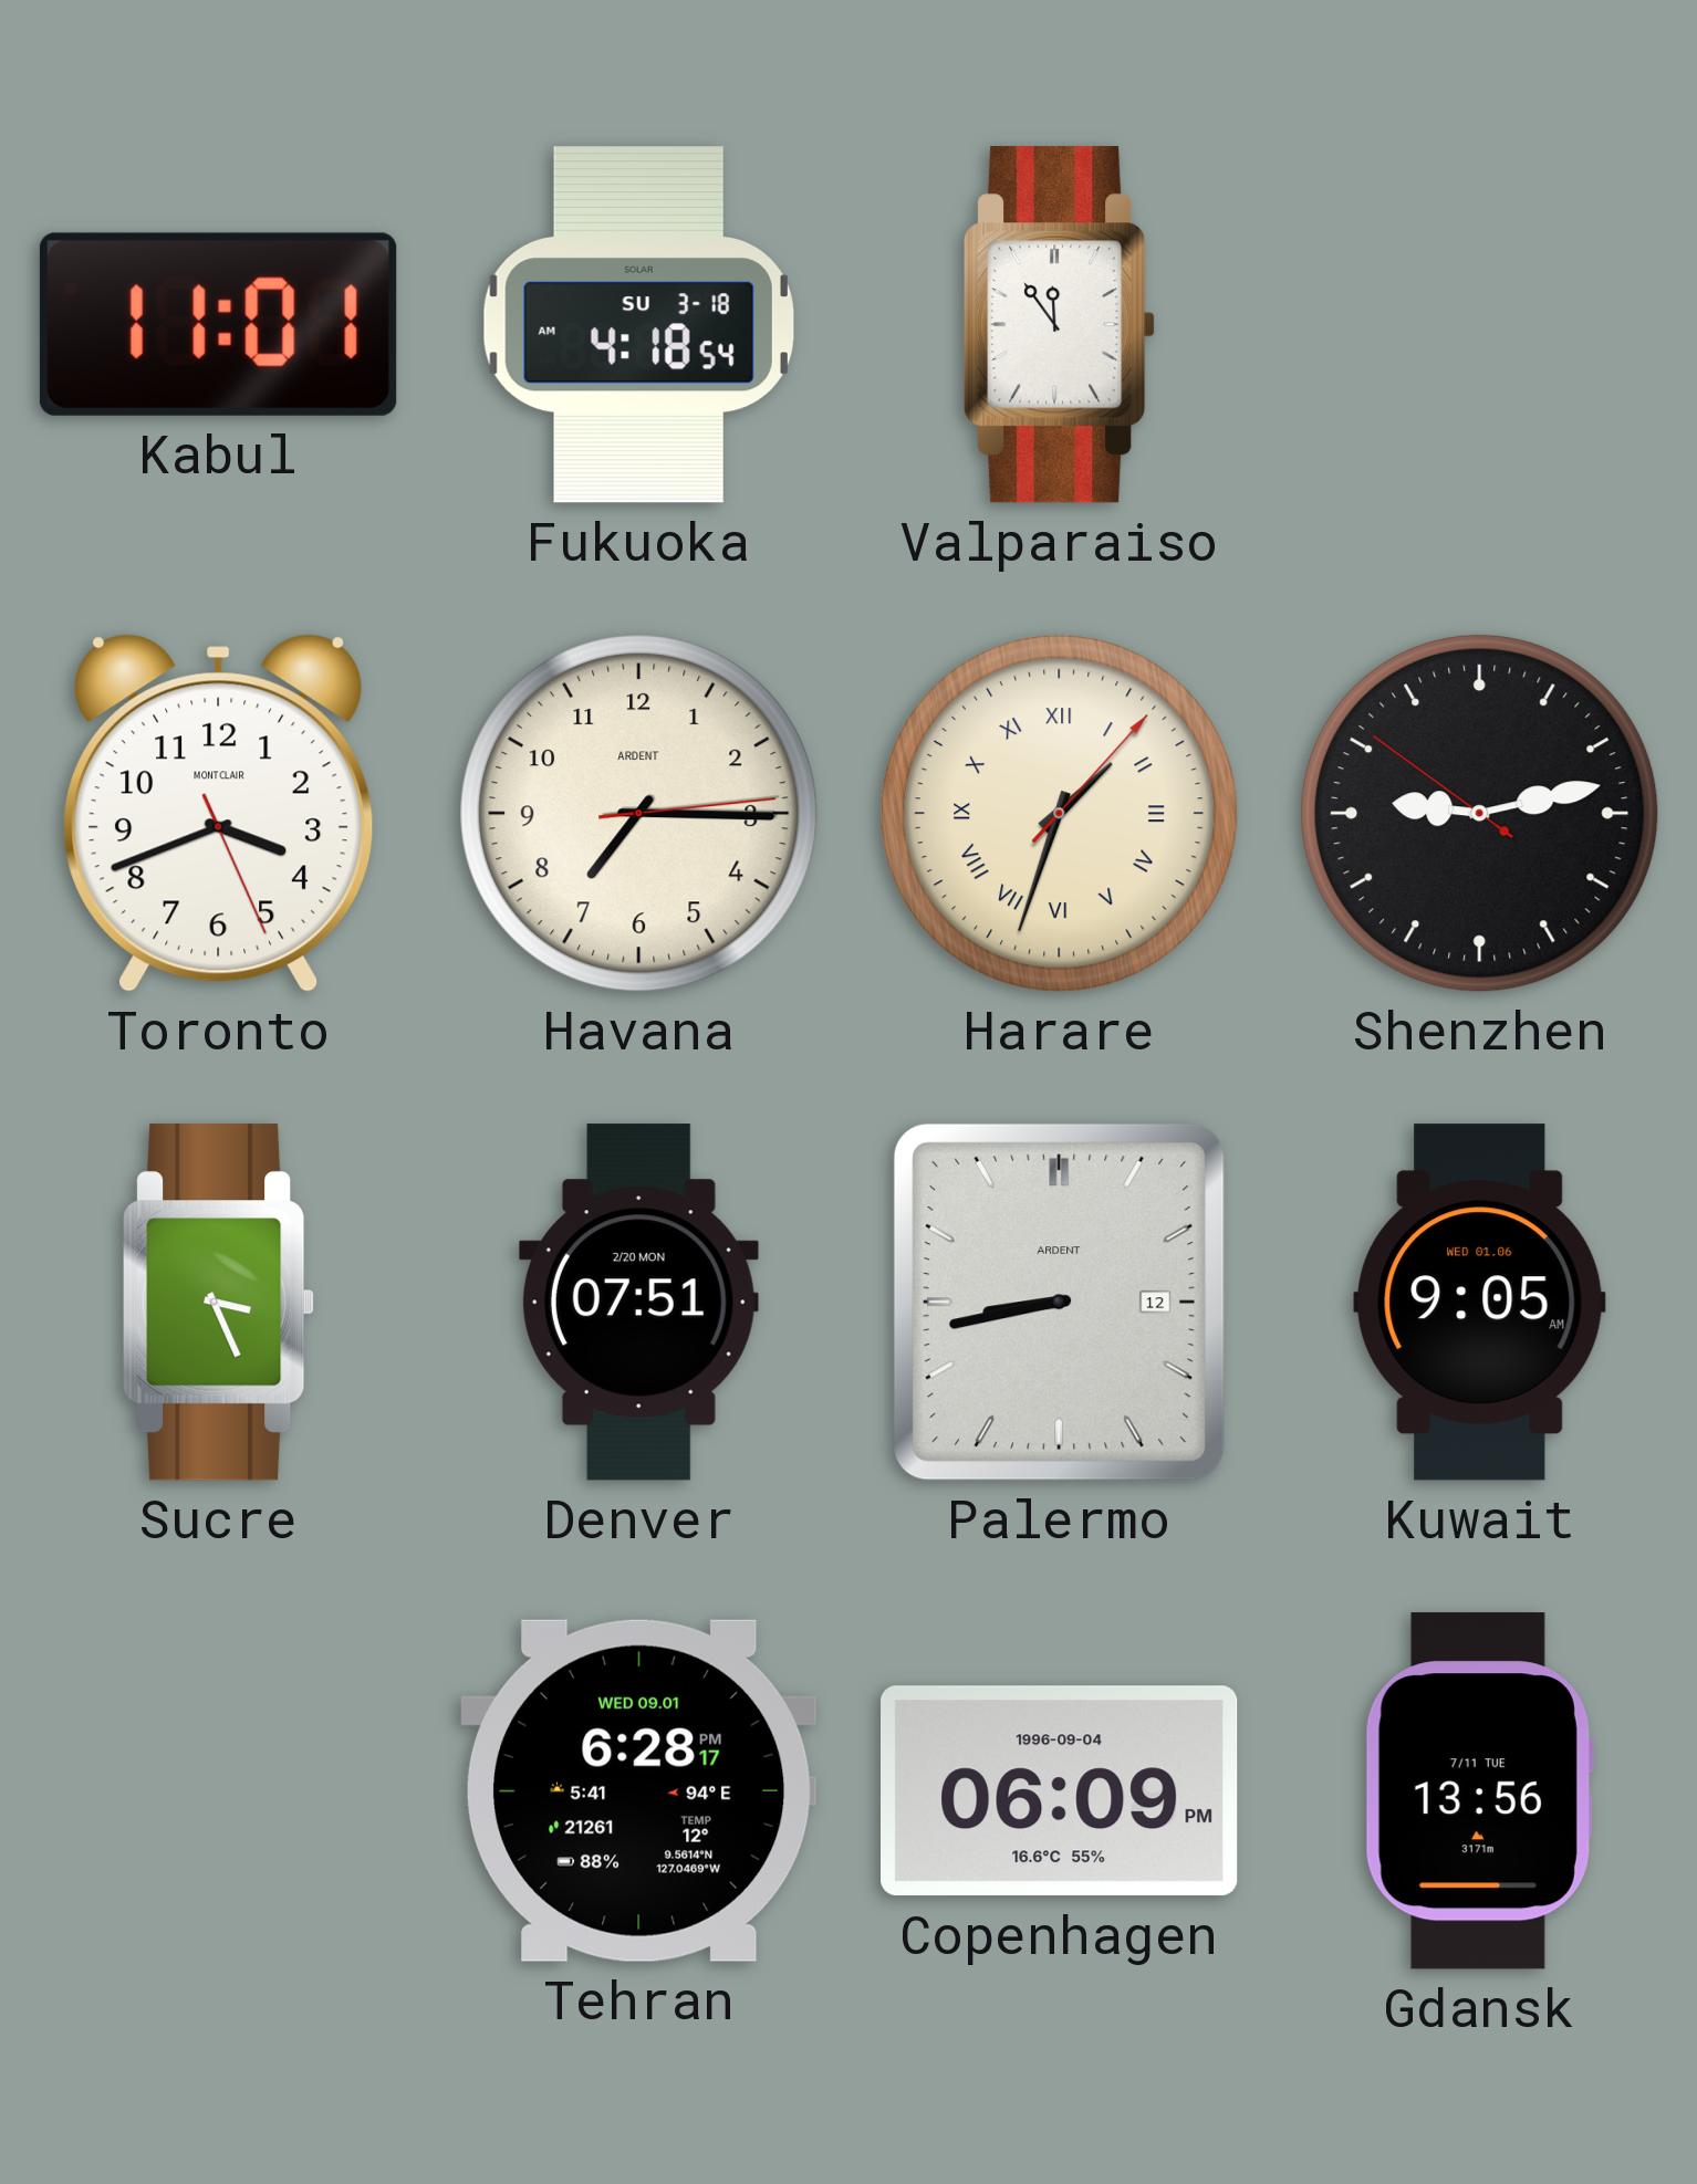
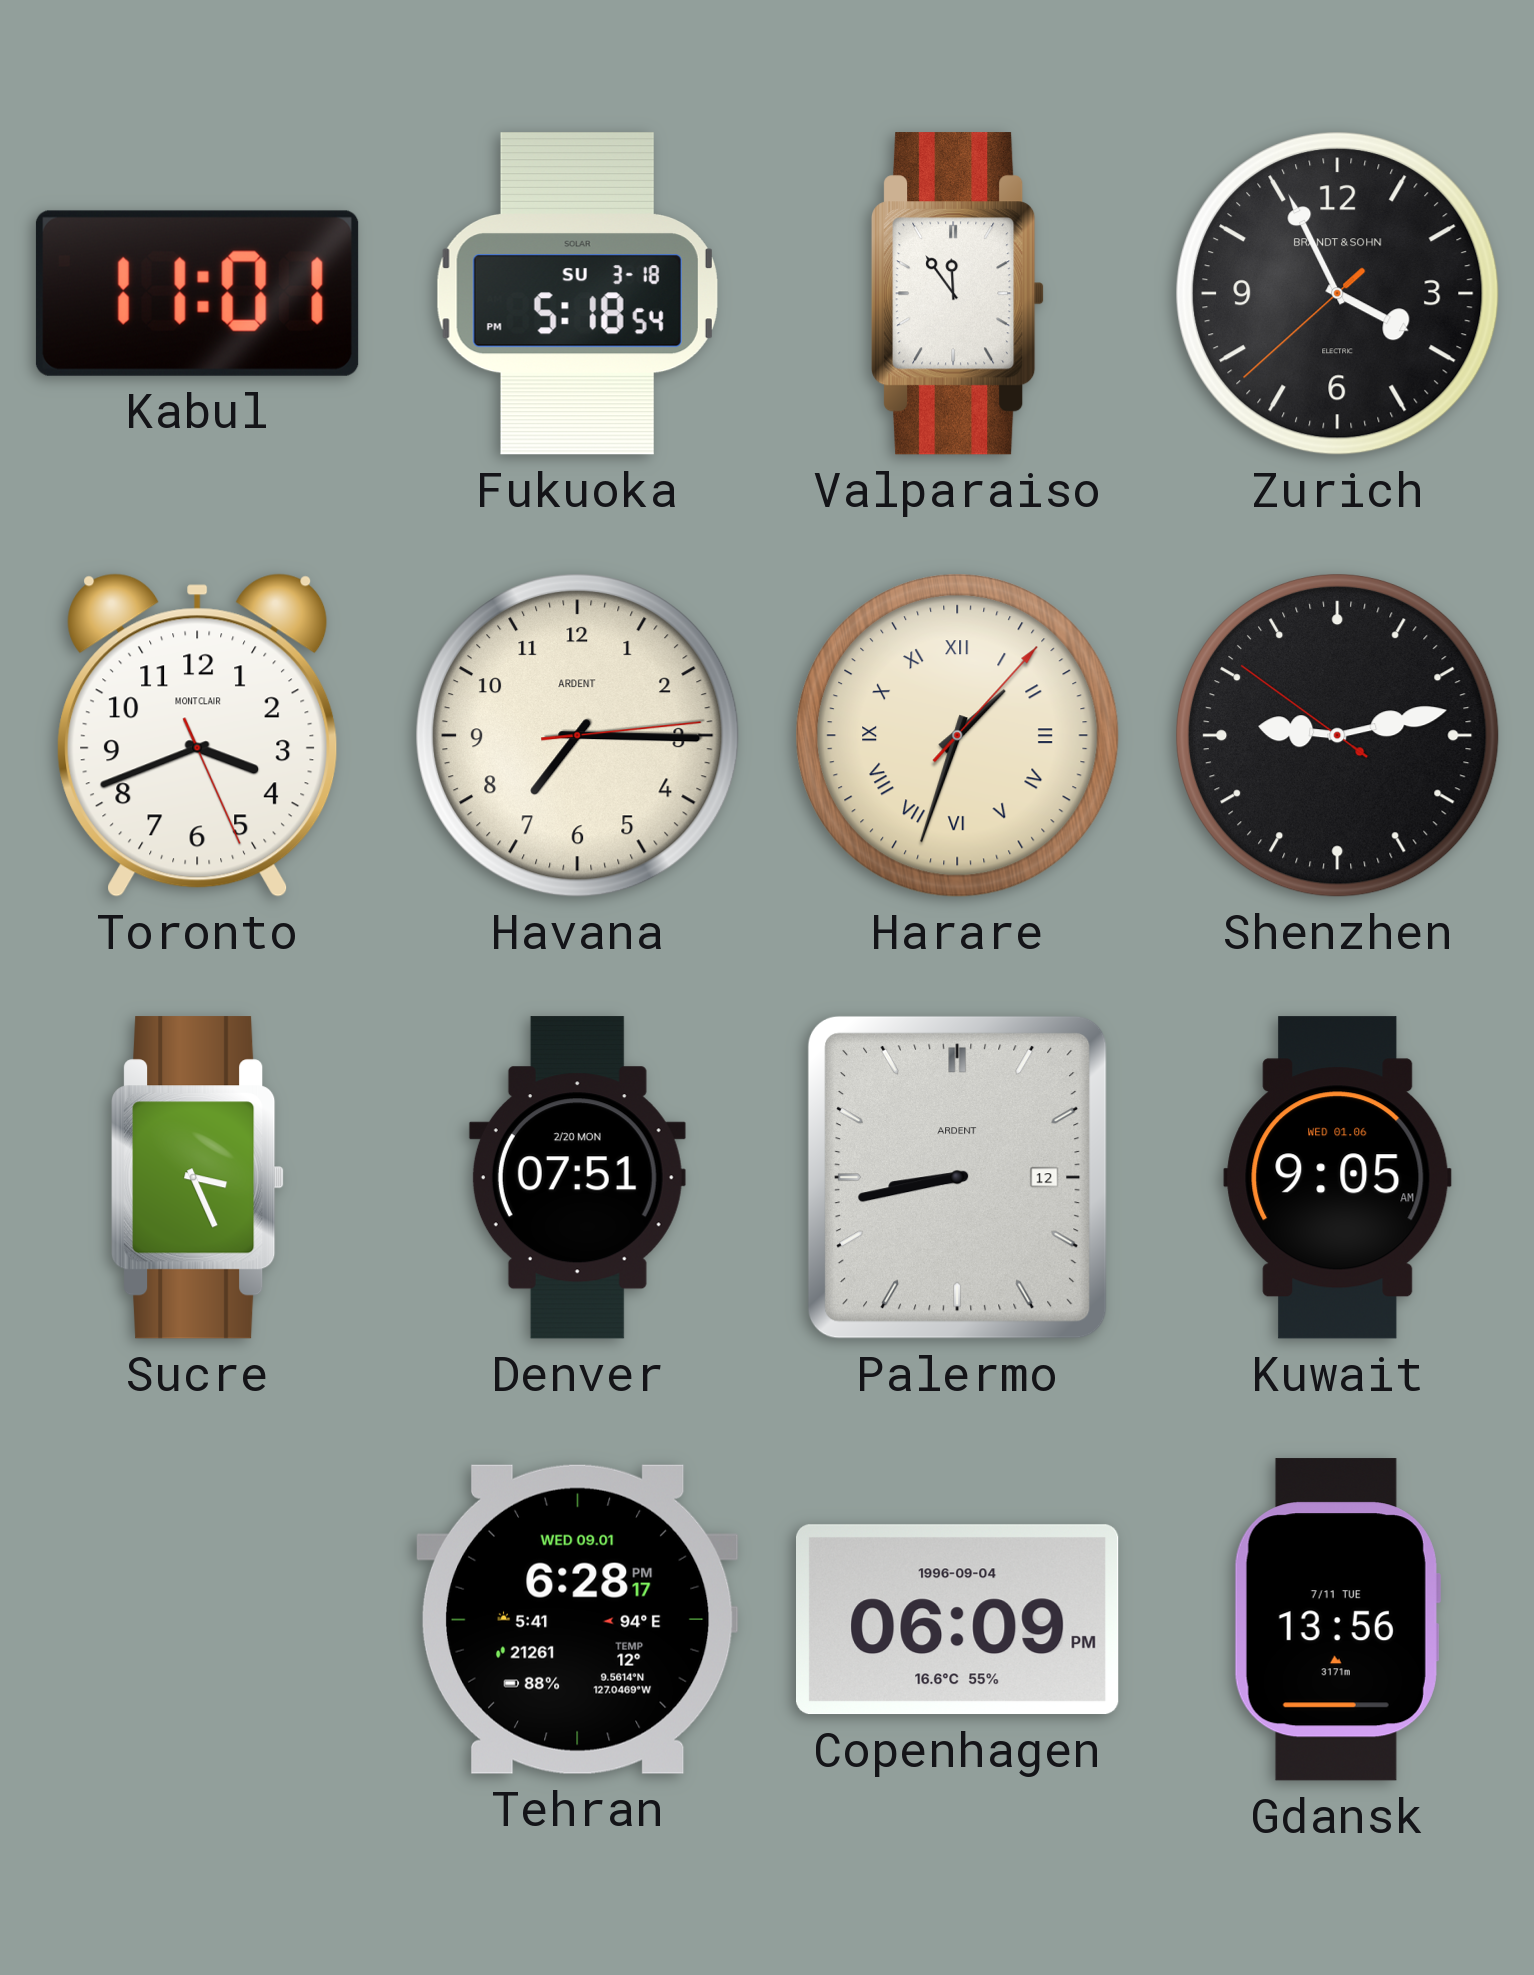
Fukuoka: 4:18 -> 5:18
Zurich: none -> 3:55
